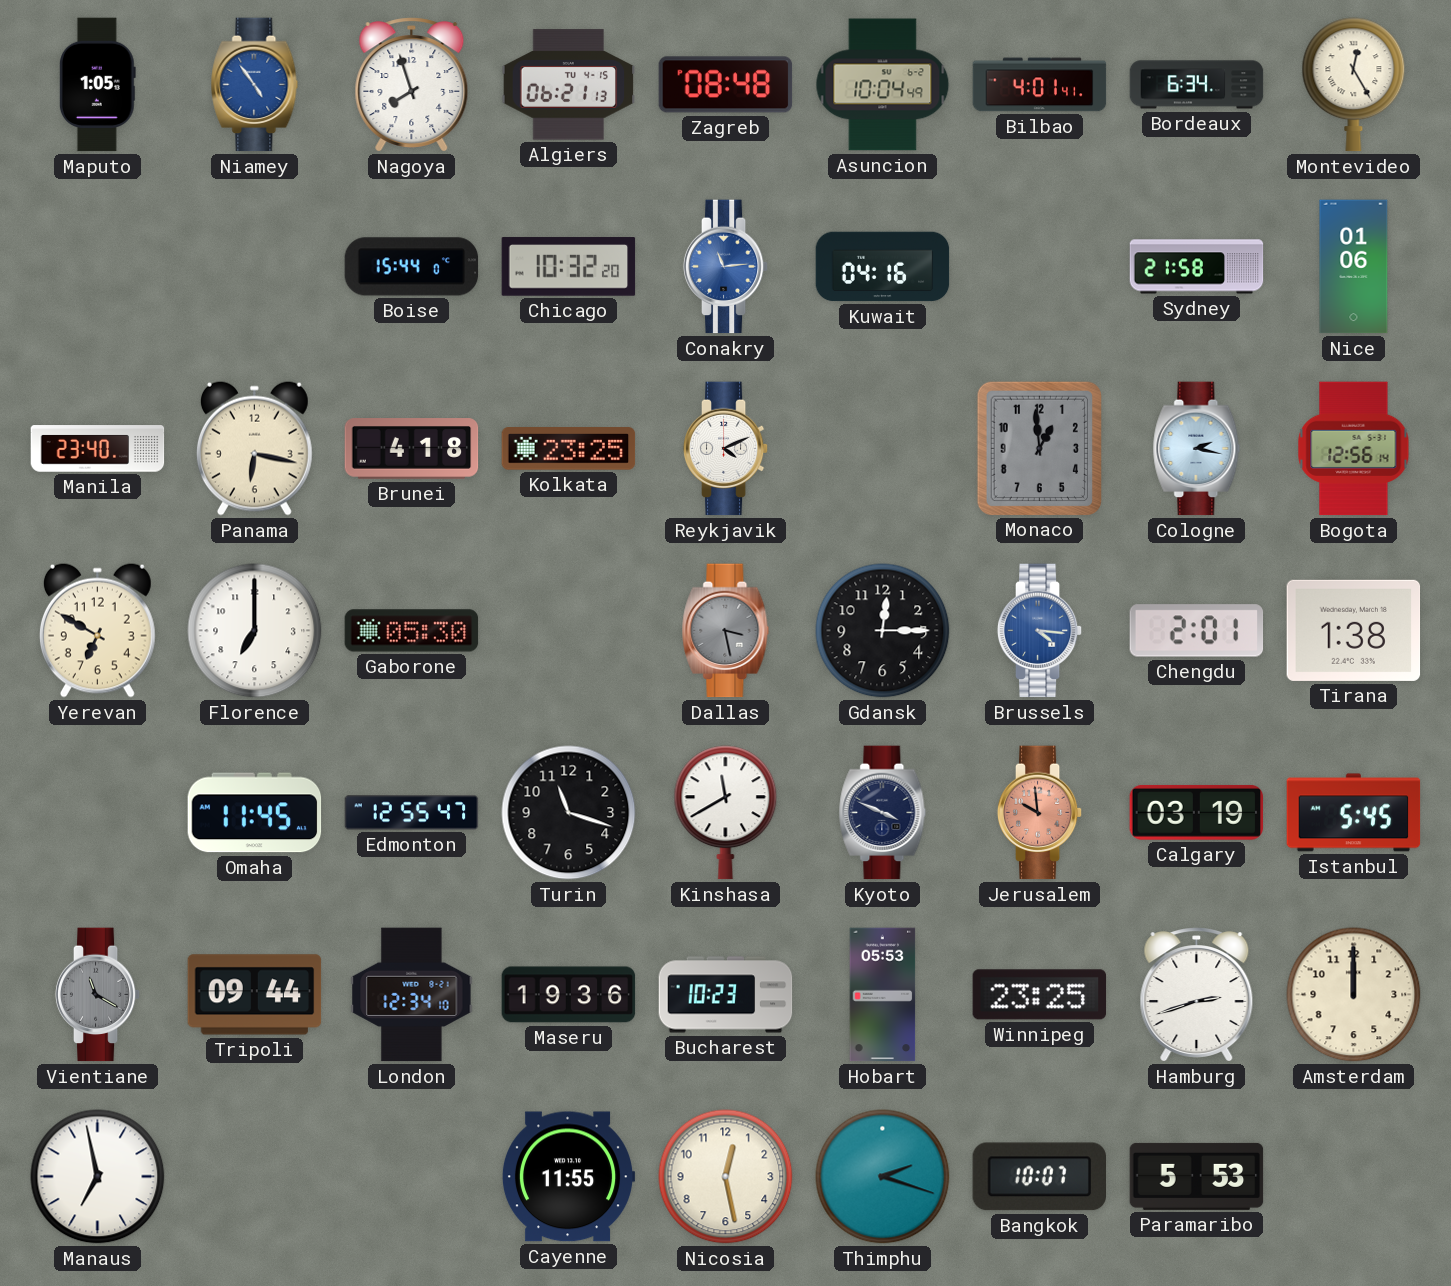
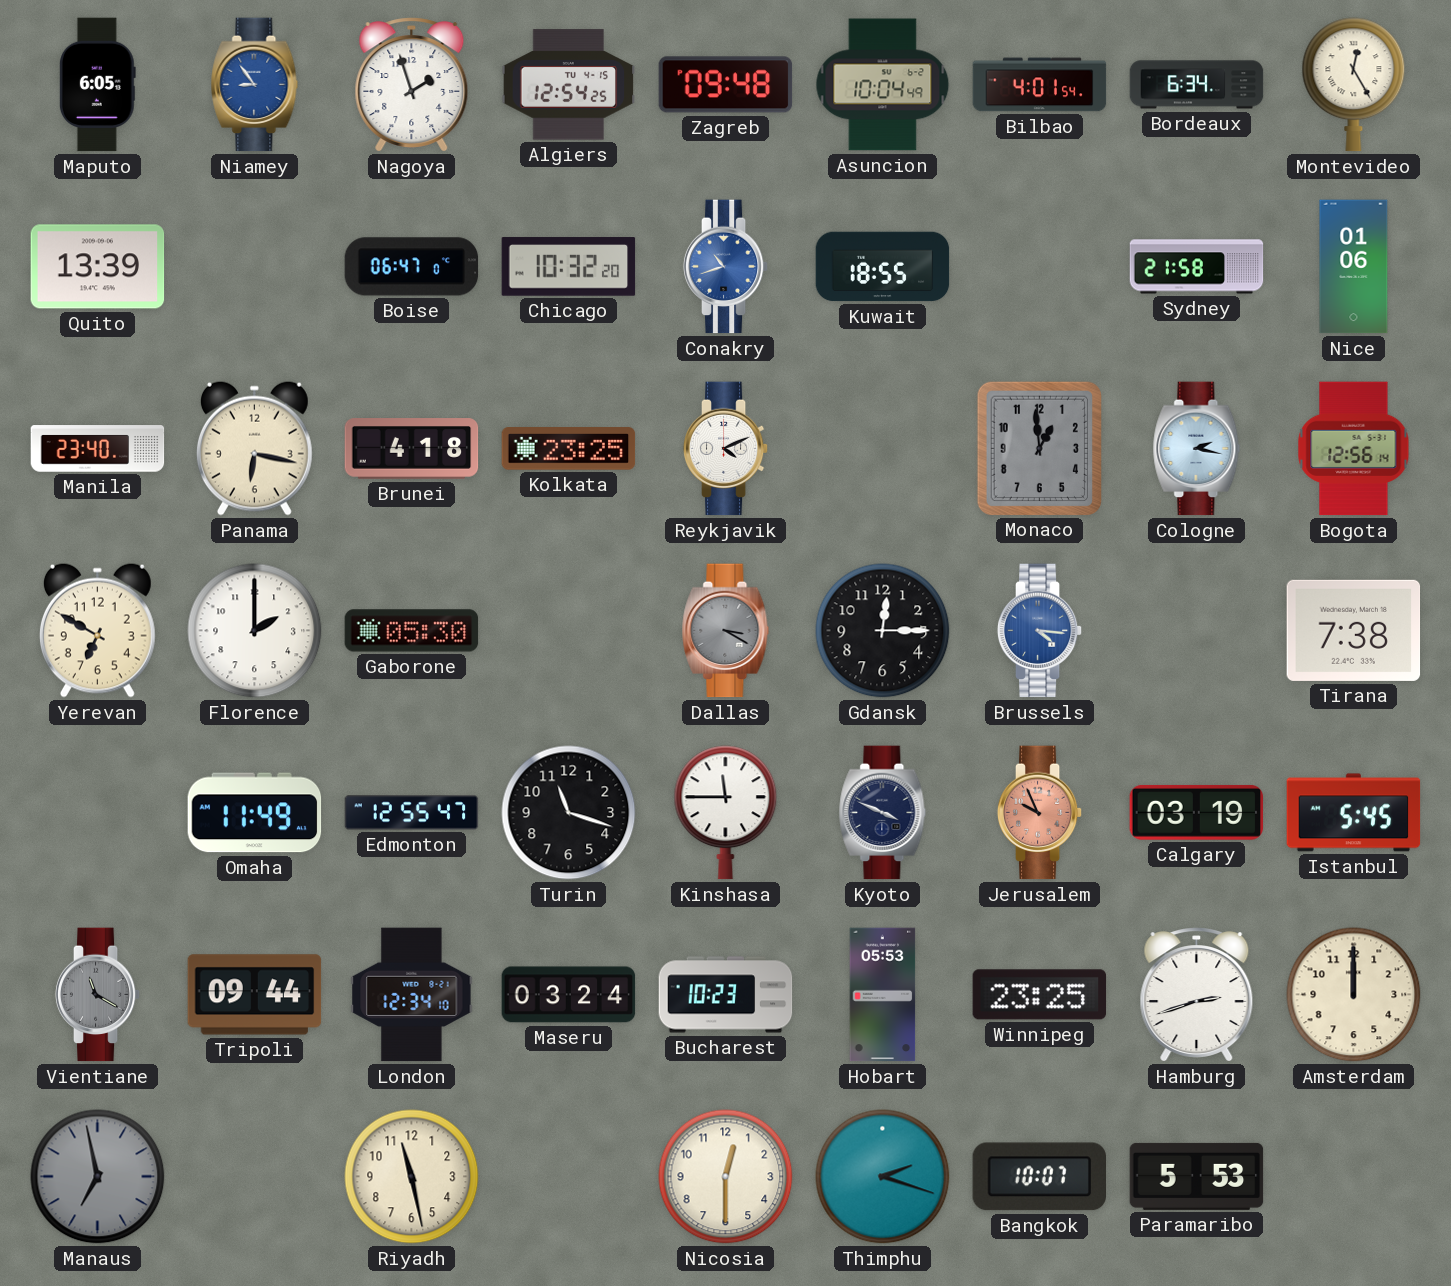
Maputo: 1:05 -> 6:05
Niamey: 4:54 -> 8:54
Nagoya: 7:57 -> 1:57
Algiers: 06:21 -> 12:54
Zagreb: 08:48 -> 09:48
Bilbao: 4:01:41 -> 4:01:54
Quito: none -> 13:39
Boise: 15:44 -> 06:47
Conakry: 11:14 -> 10:42
Kuwait: 04:16 -> 18:55
Florence: 7:00 -> 2:00
Dallas: 3:28 -> 3:20
Chengdu: 2:01 -> none
Tirana: 1:38 -> 7:38
Omaha: 11:45 -> 11:49
Kinshasa: 11:40 -> 11:45
Jerusalem: 9:59 -> 9:56
Maseru: 19:36 -> 03:24
Manaus dial: white -> grey
Riyadh: none -> 11:28
Cayenne: 11:55 -> none
Nicosia: 12:28 -> 12:30
